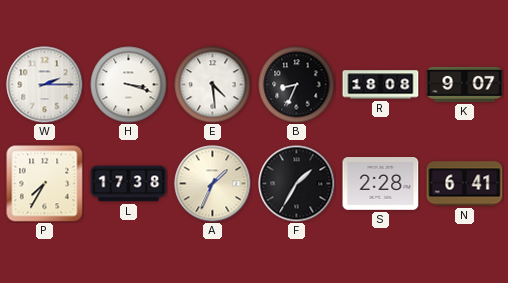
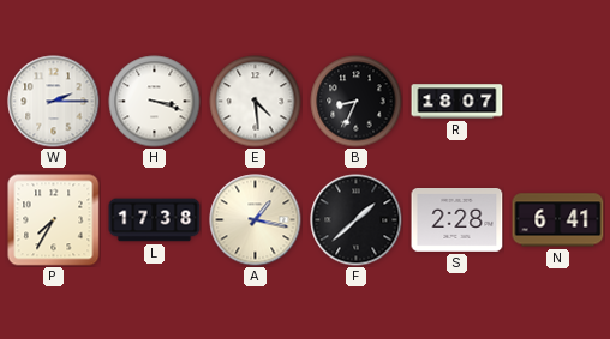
R: 18:08 -> 18:07
K: 9:07 -> none
A: 1:34 -> 1:17
F: 1:35 -> 1:38
